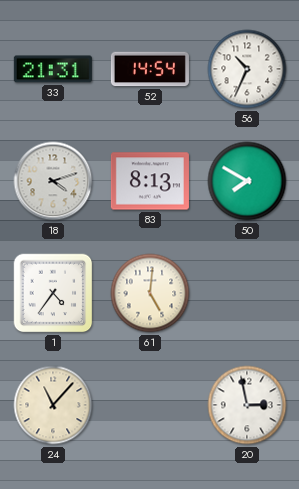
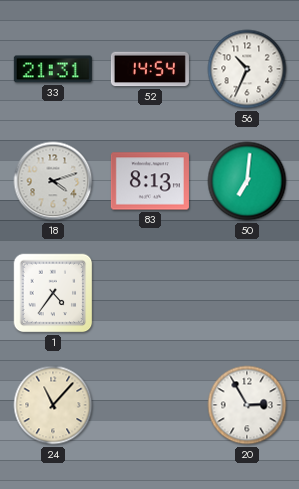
50: 7:50 -> 7:01
61: 5:01 -> none
20: 2:58 -> 2:55
